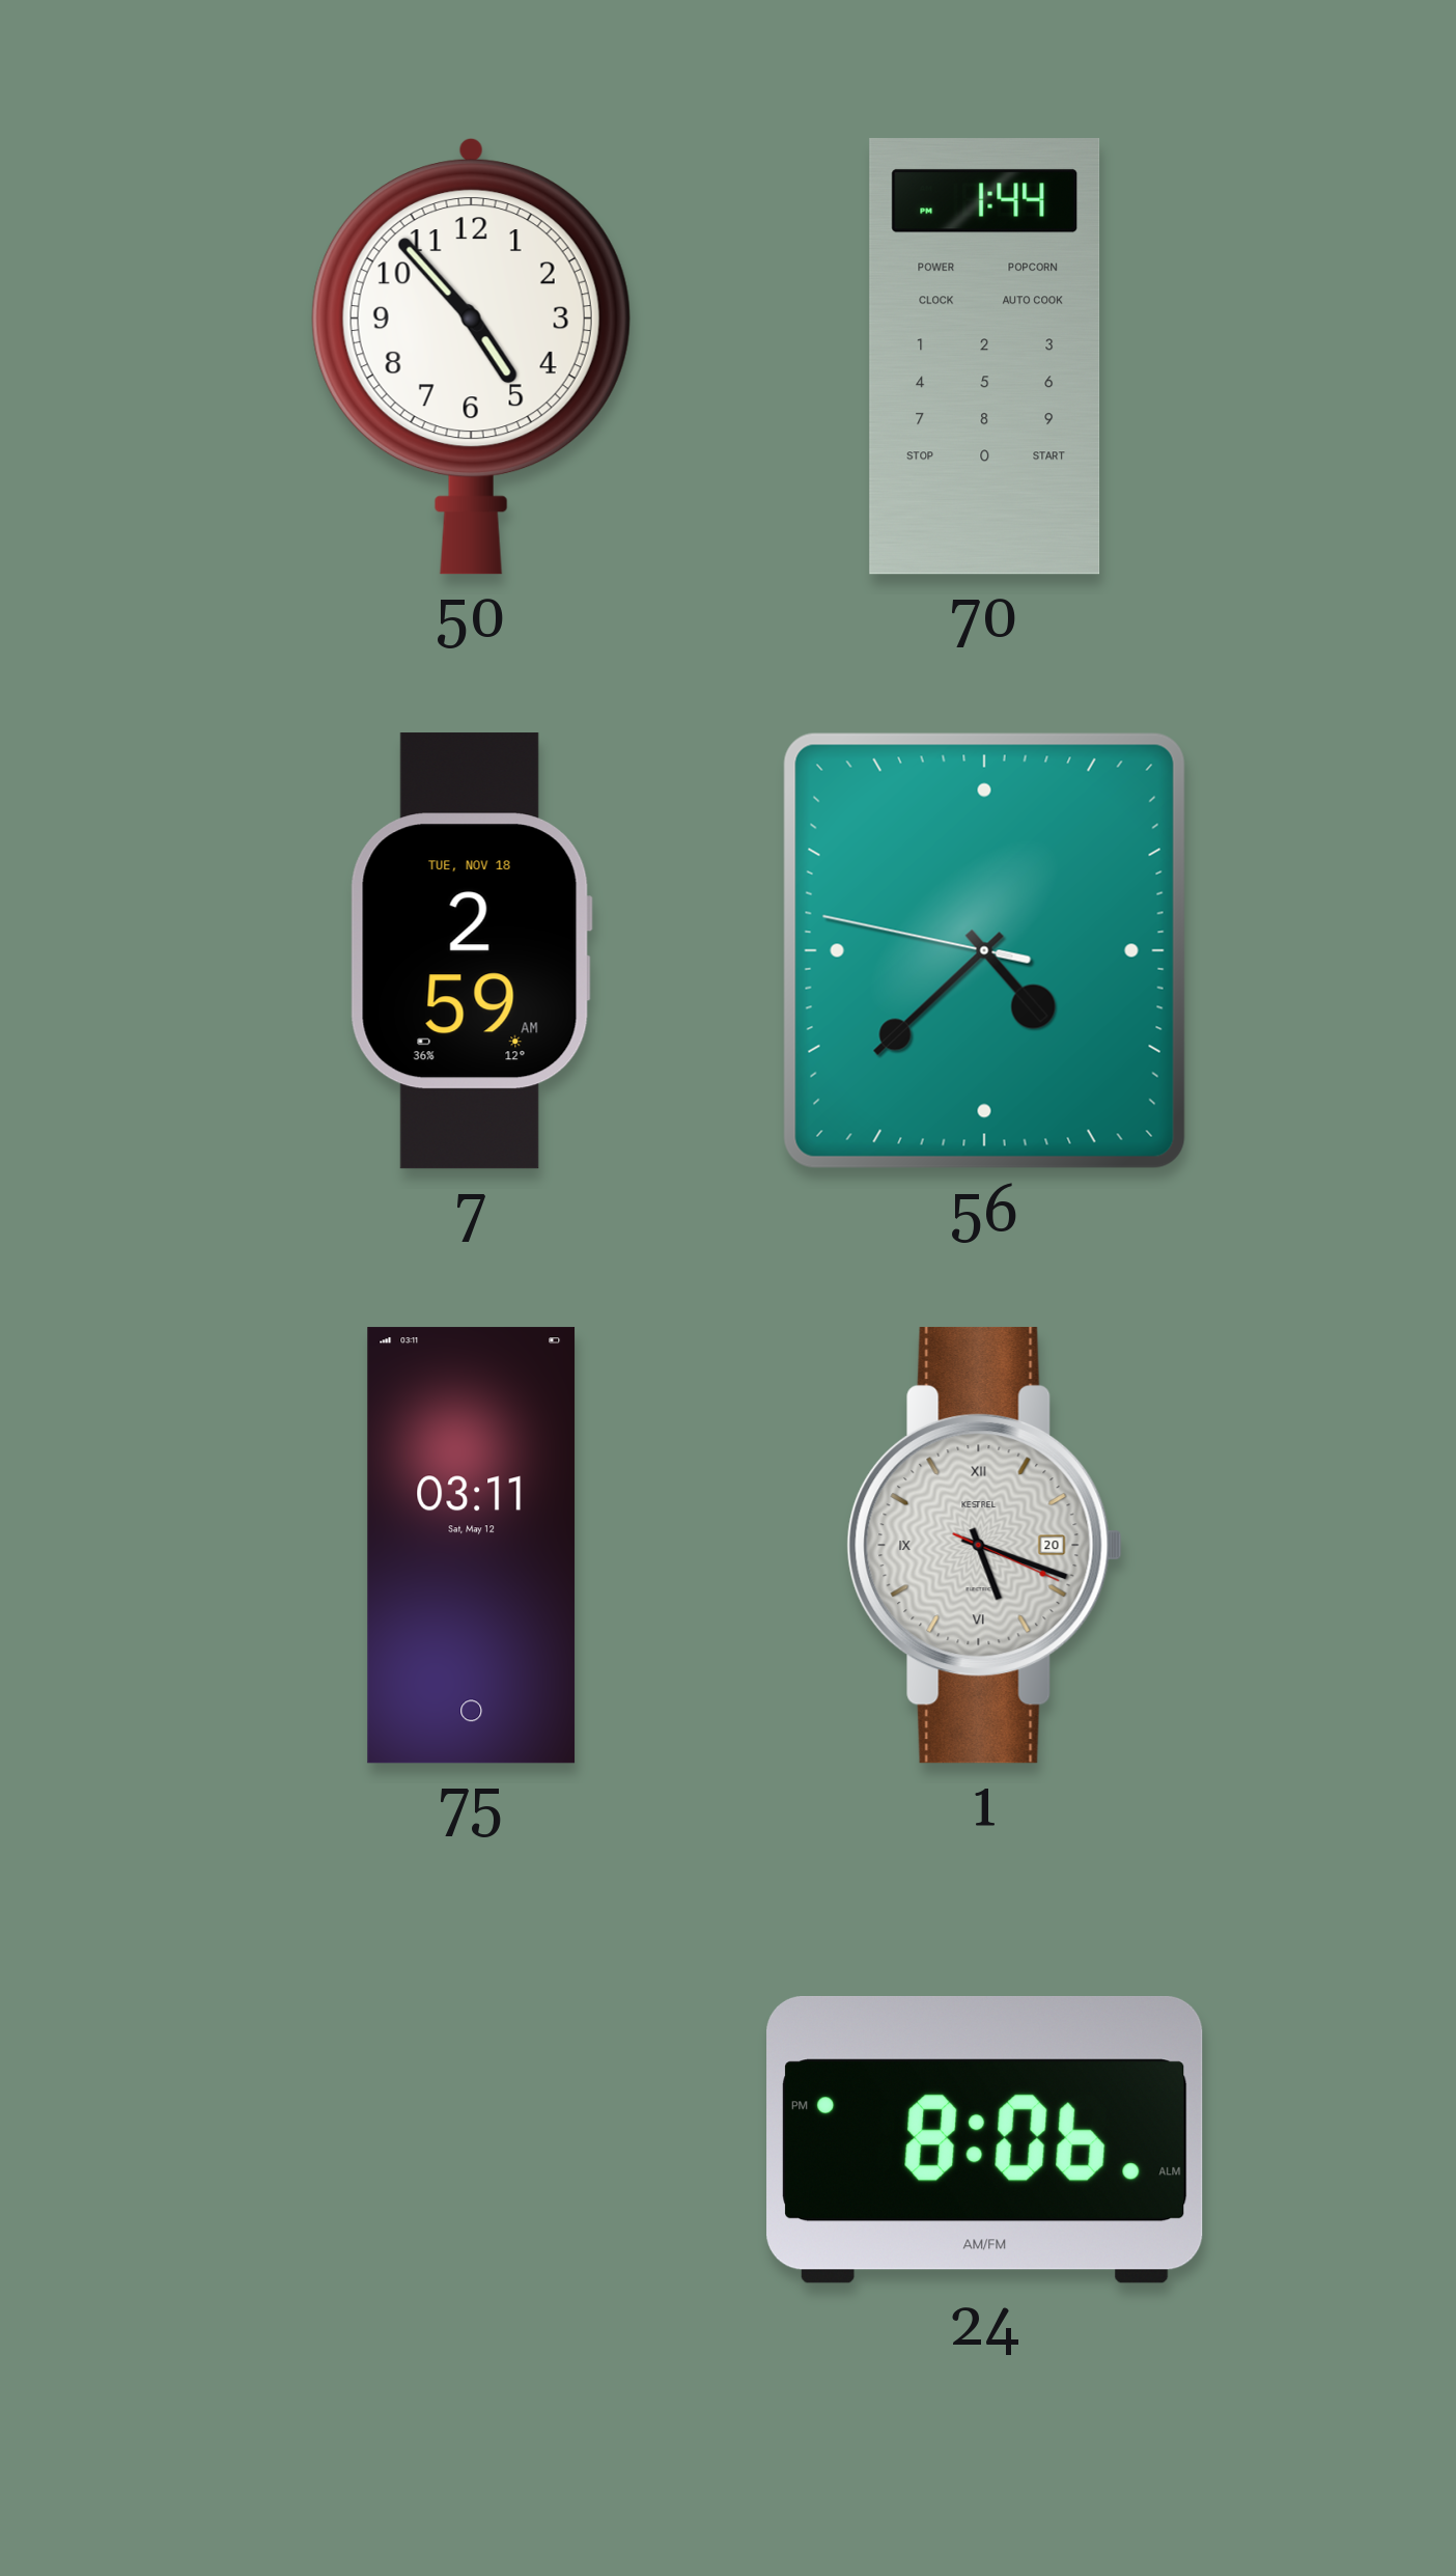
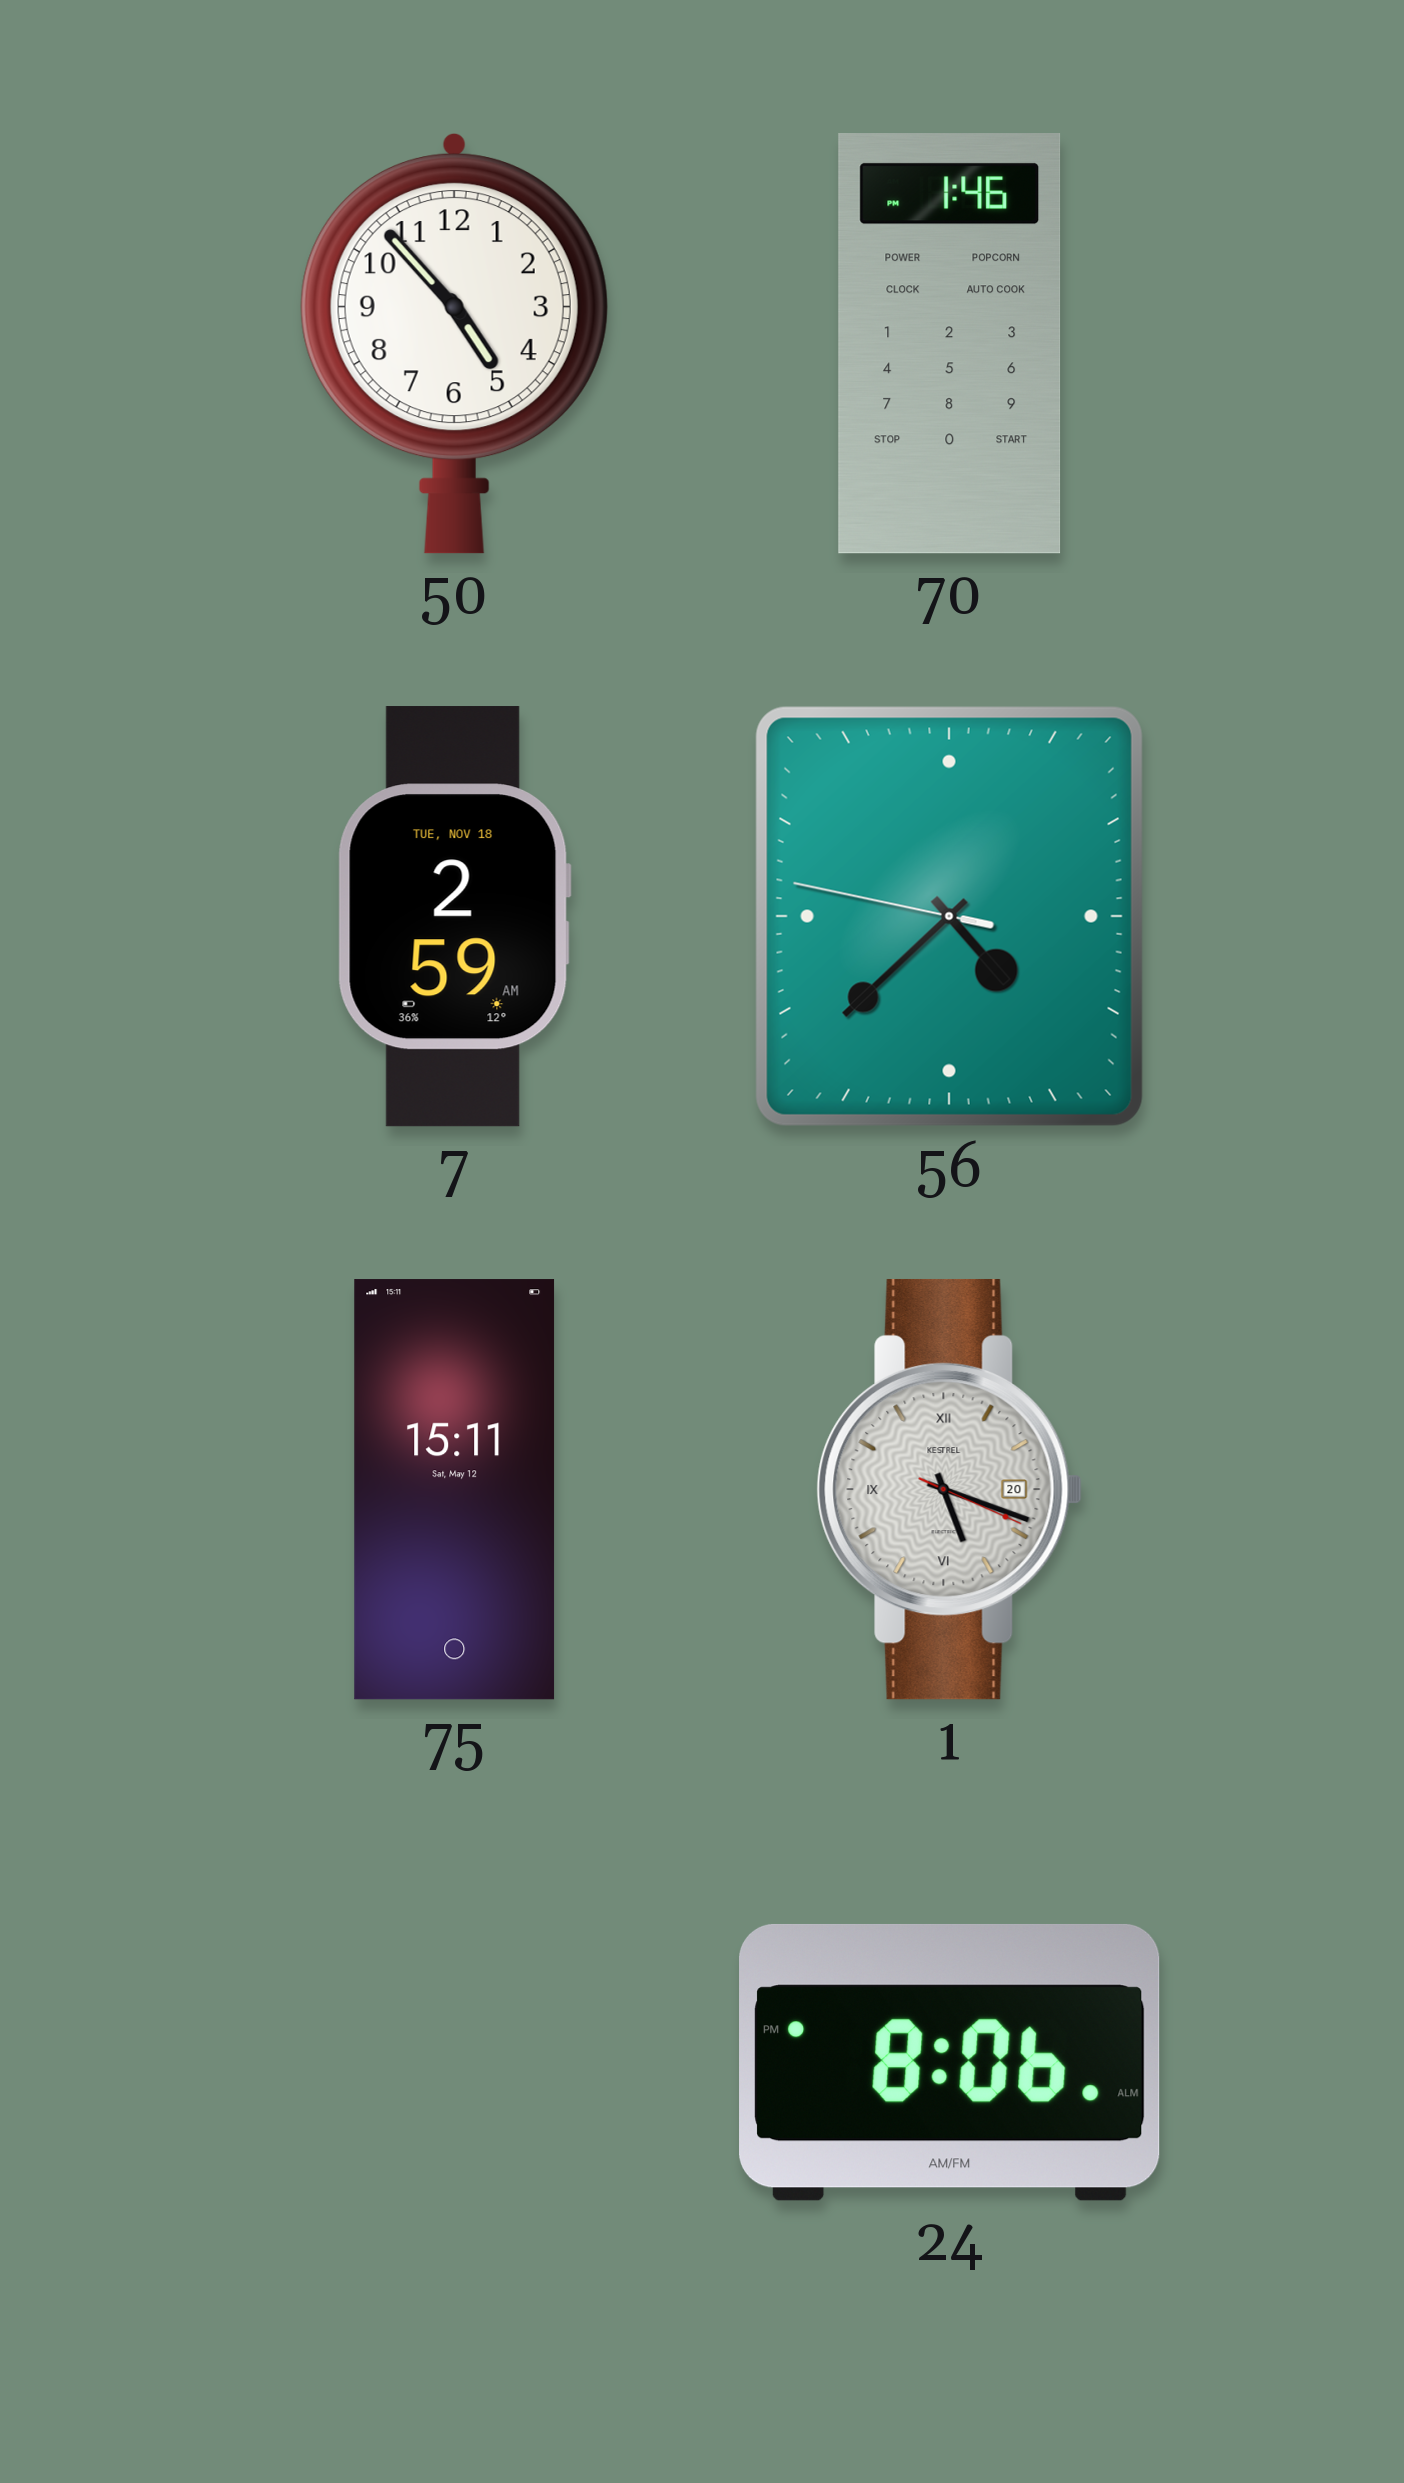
70: 1:44 -> 1:46
75: 03:11 -> 15:11
